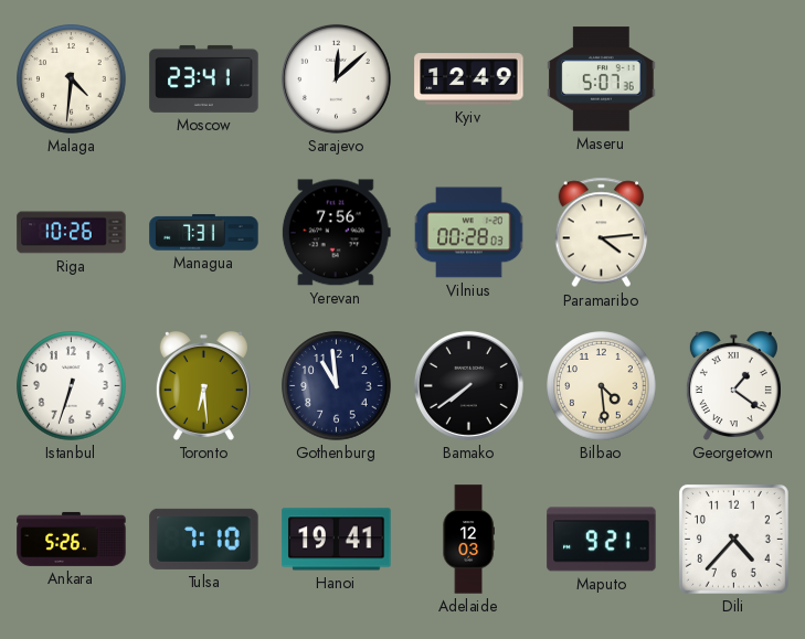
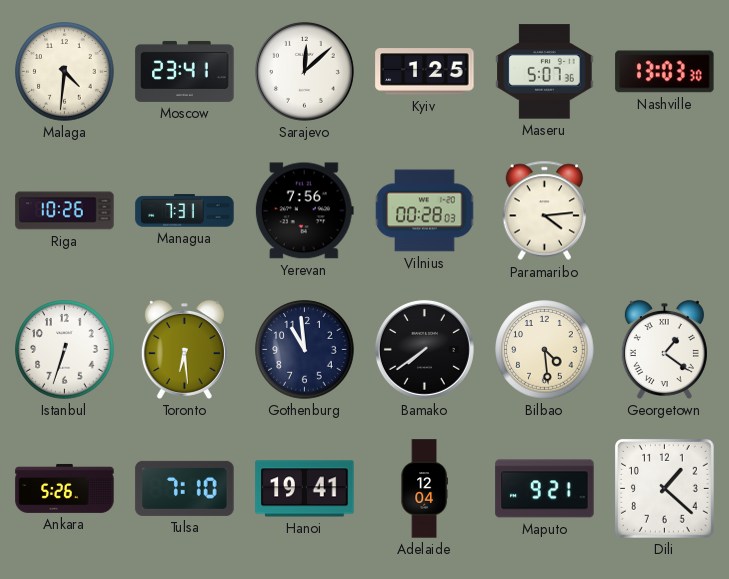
Kyiv: 12:49 -> 1:25
Nashville: none -> 13:03
Adelaide: 12:03 -> 12:04
Dili: 4:37 -> 1:22
